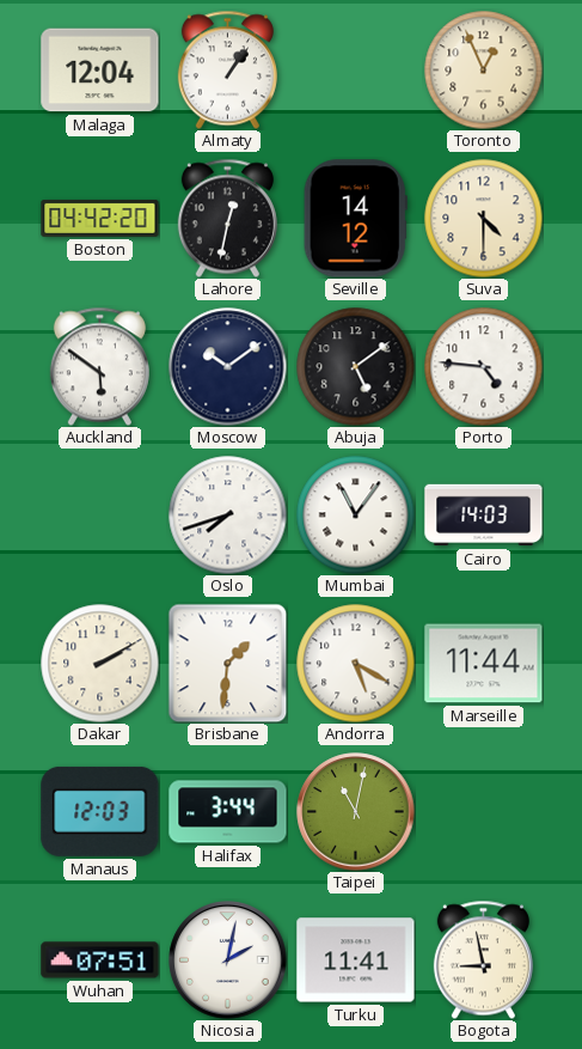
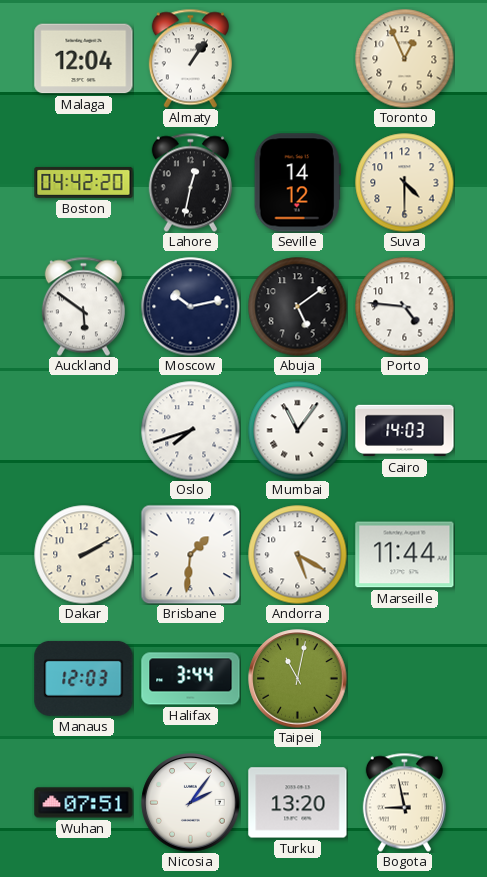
Moscow: 10:09 -> 10:13
Nicosia: 2:02 -> 2:06
Turku: 11:41 -> 13:20
